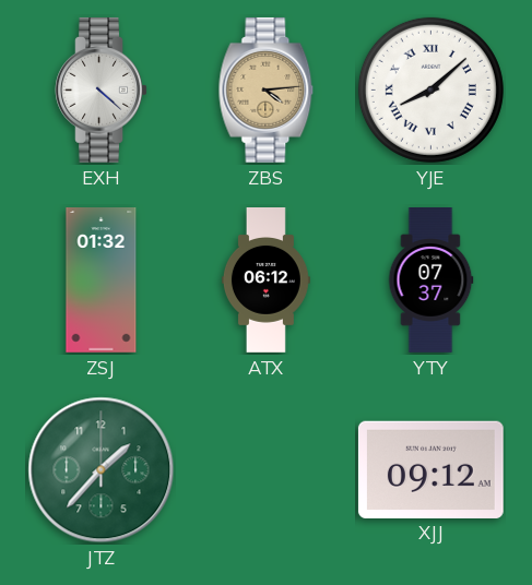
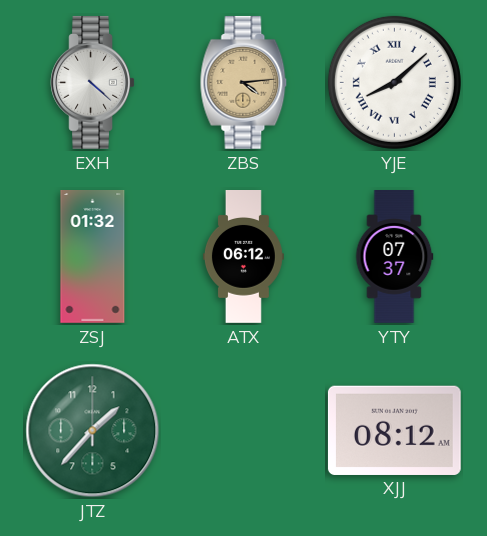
XJJ: 09:12 -> 08:12
